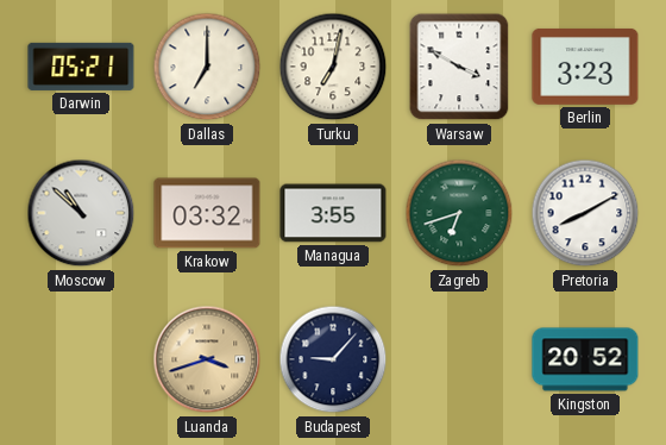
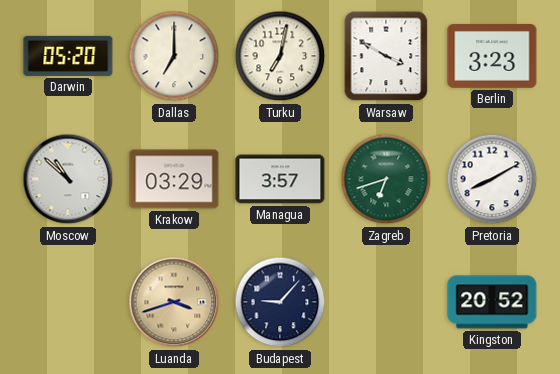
Darwin: 05:21 -> 05:20
Krakow: 03:32 -> 03:29
Managua: 3:55 -> 3:57
